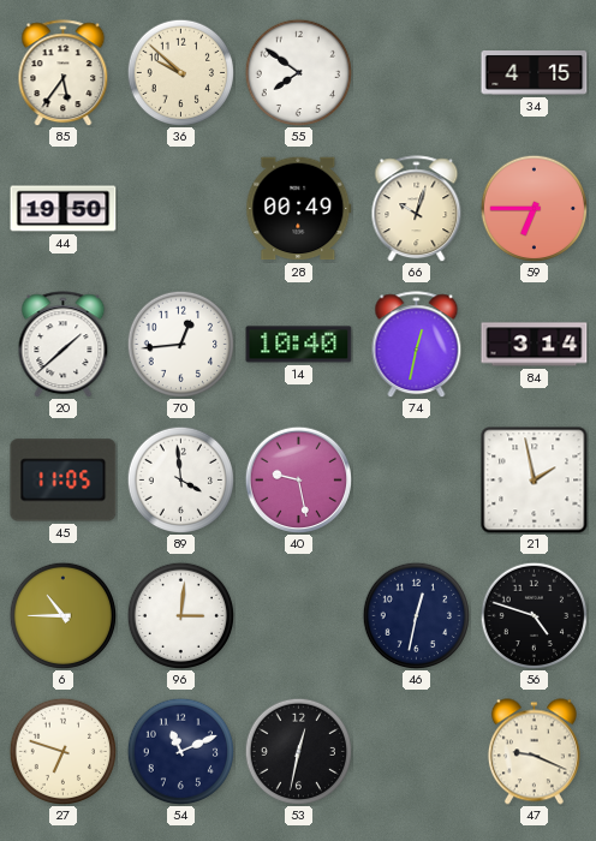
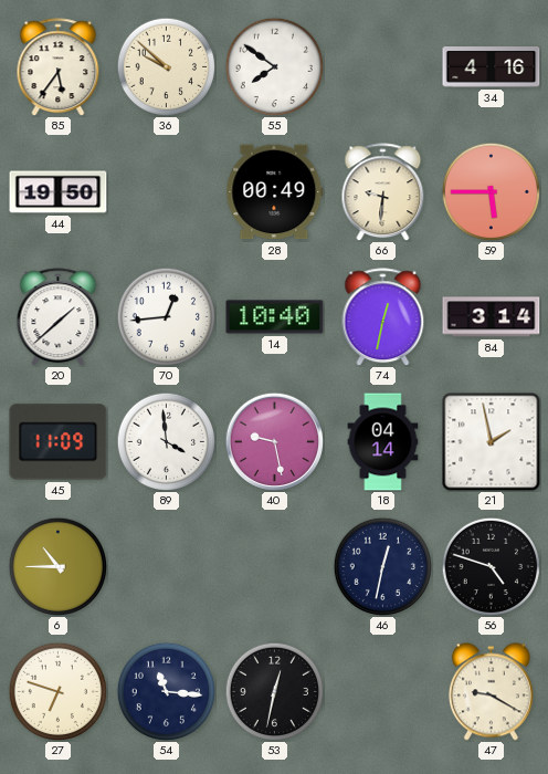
34: 4:15 -> 4:16
66: 10:03 -> 9:31
59: 6:45 -> 5:45
45: 11:05 -> 11:09
18: none -> 04:14
96: 3:01 -> none
54: 11:11 -> 11:16
47: 9:19 -> 9:20
